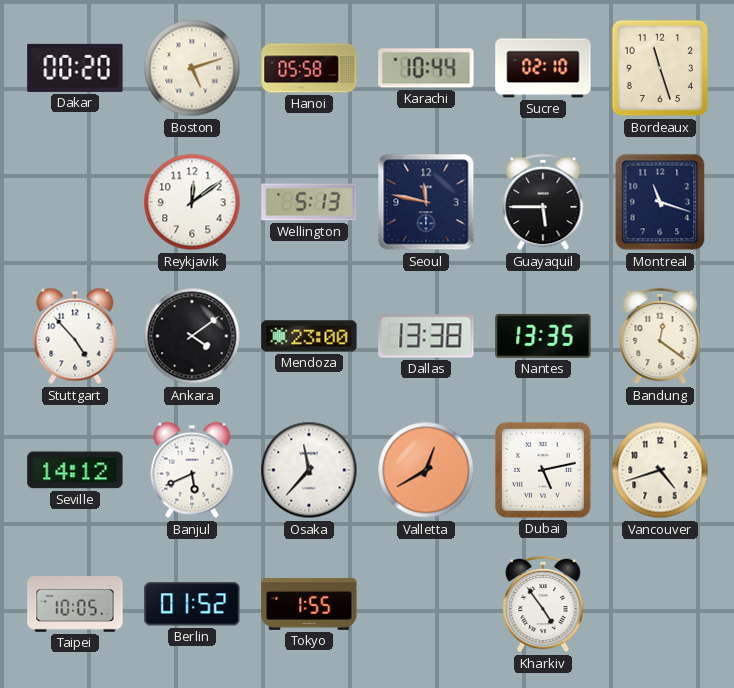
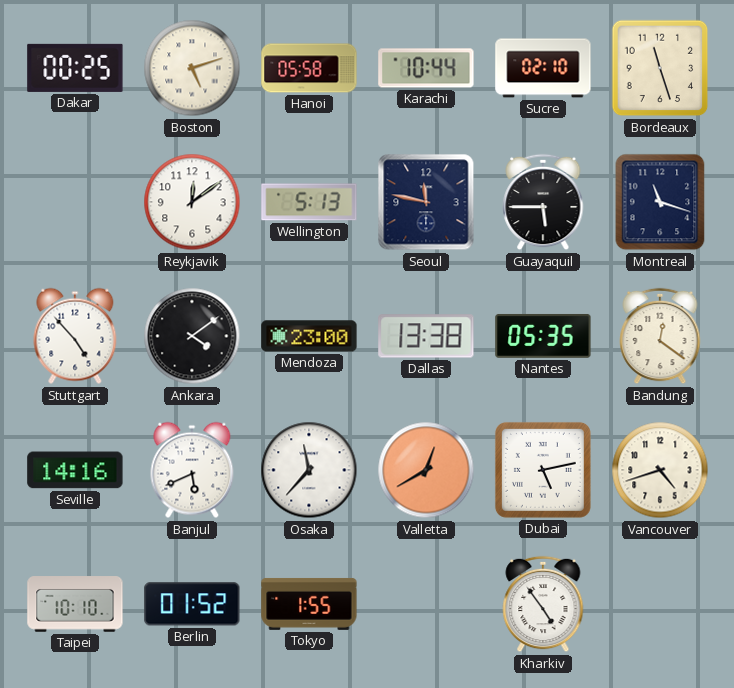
Dakar: 00:20 -> 00:25
Nantes: 13:35 -> 05:35
Seville: 14:12 -> 14:16
Taipei: 10:05 -> 10:10
